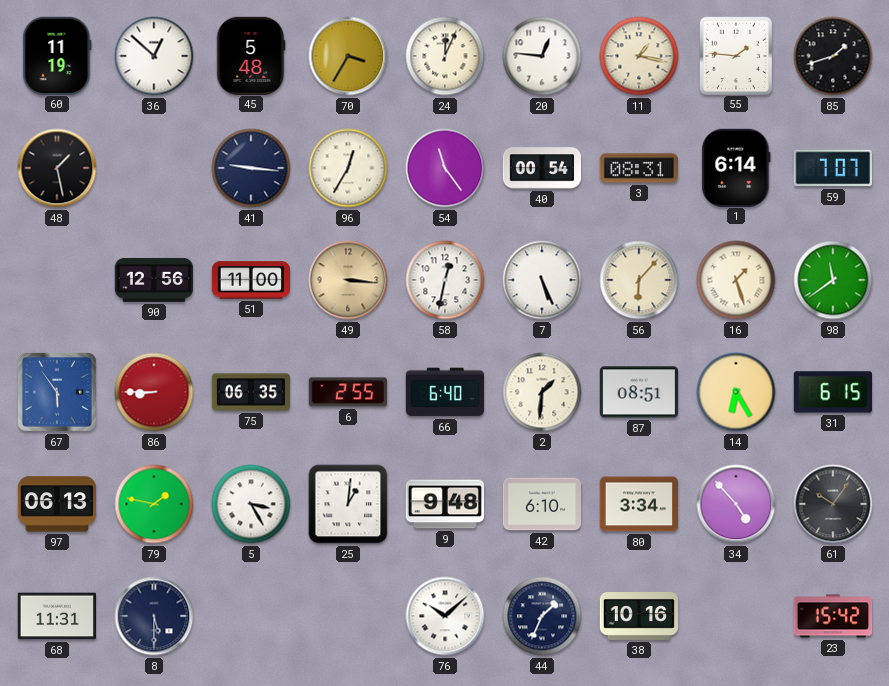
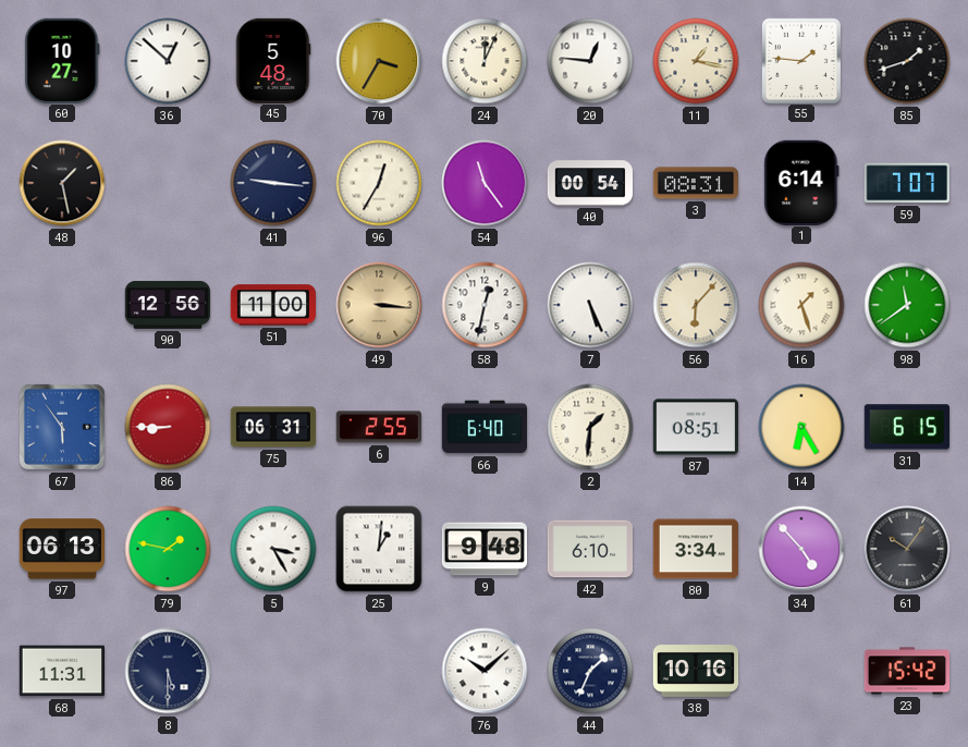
60: 11:19 -> 10:27
75: 06:35 -> 06:31
